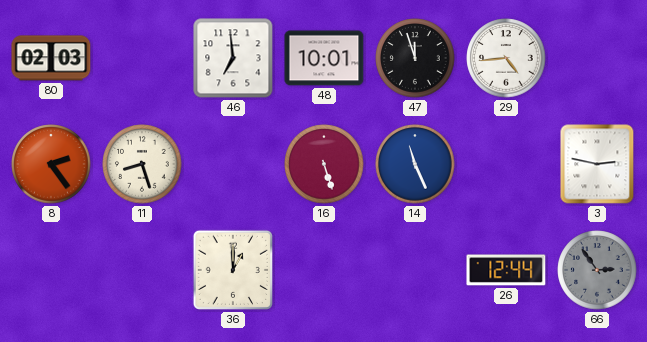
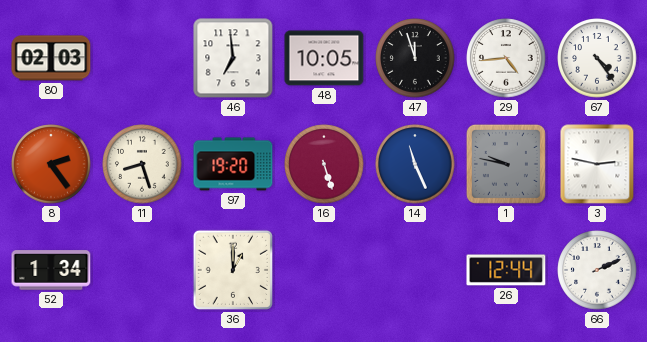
48: 10:01 -> 10:05
67: none -> 4:24
97: none -> 19:20
1: none -> 9:47
52: none -> 1:34
66: 2:54 -> 2:11
66 dial: grey -> white
